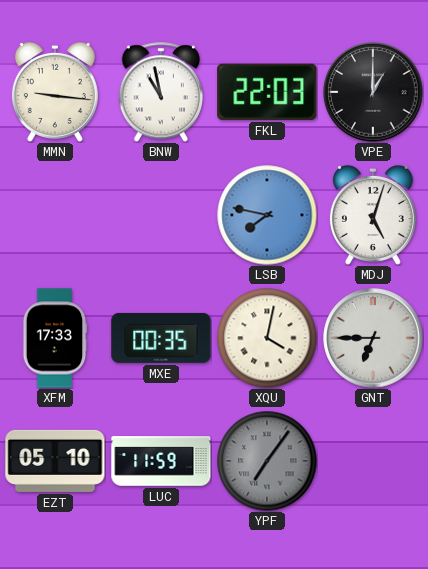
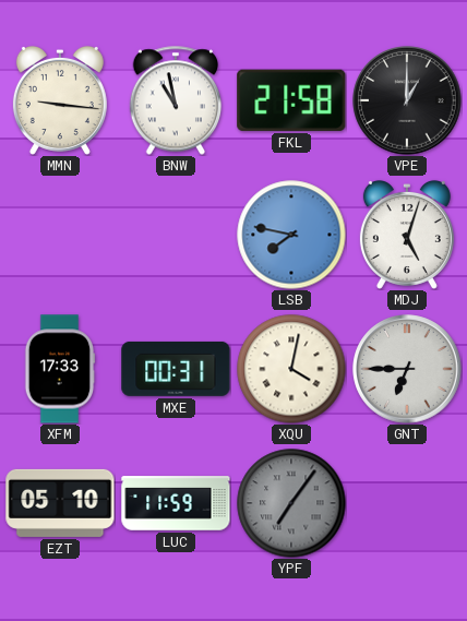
FKL: 22:03 -> 21:58
MXE: 00:35 -> 00:31
